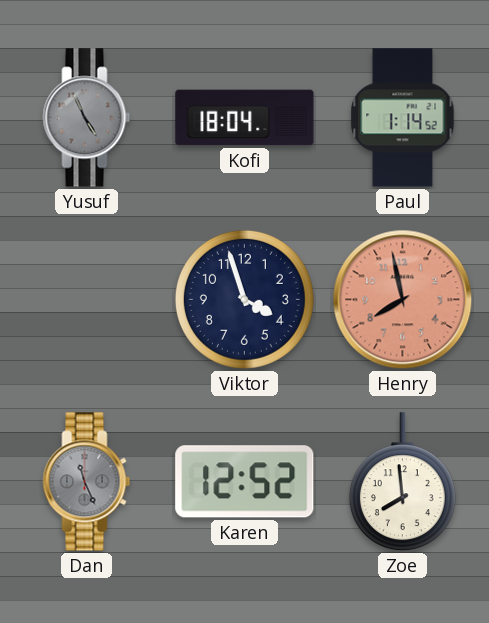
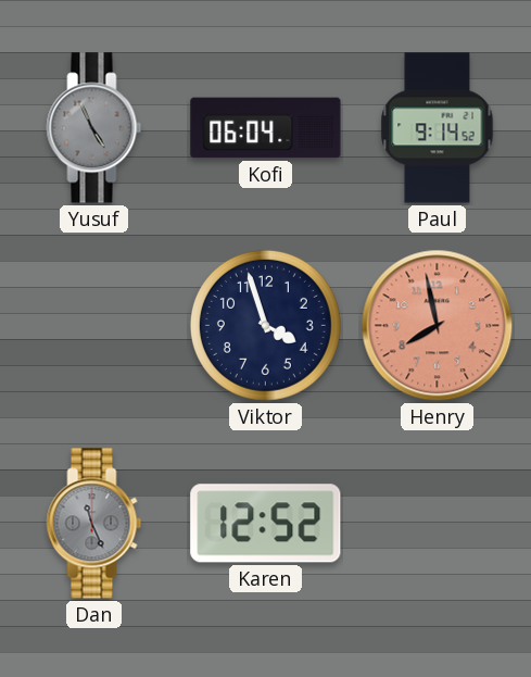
Kofi: 18:04 -> 06:04
Paul: 1:14 -> 9:14
Zoe: 7:59 -> none
